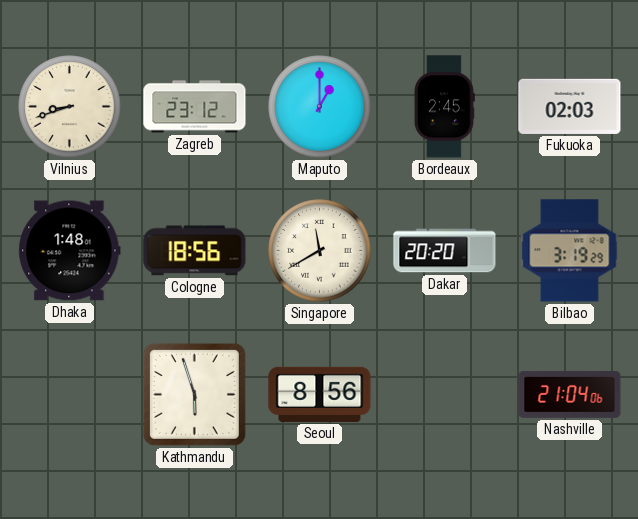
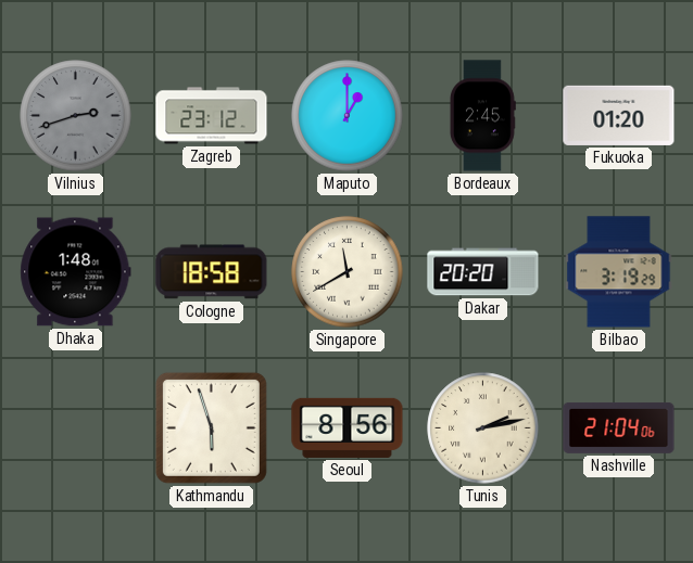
Vilnius: 8:42 -> 2:42
Vilnius dial: cream -> grey
Fukuoka: 02:03 -> 01:20
Cologne: 18:56 -> 18:58
Tunis: none -> 2:13
